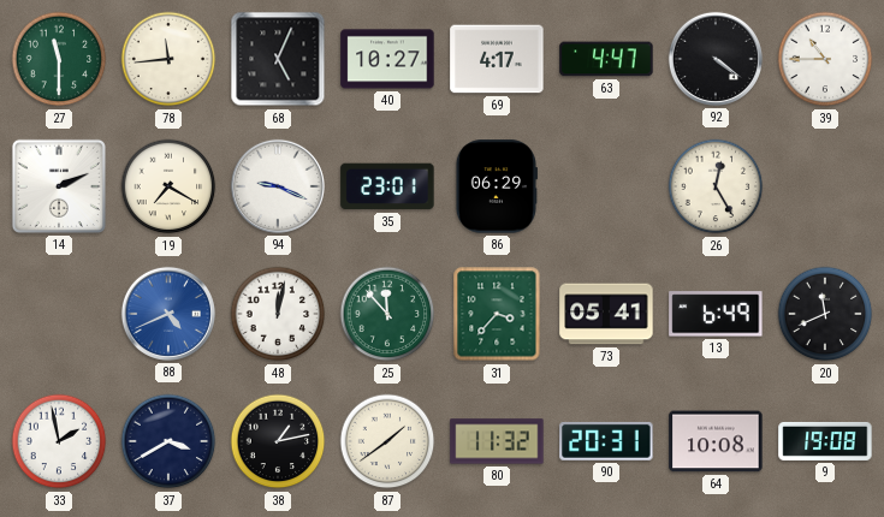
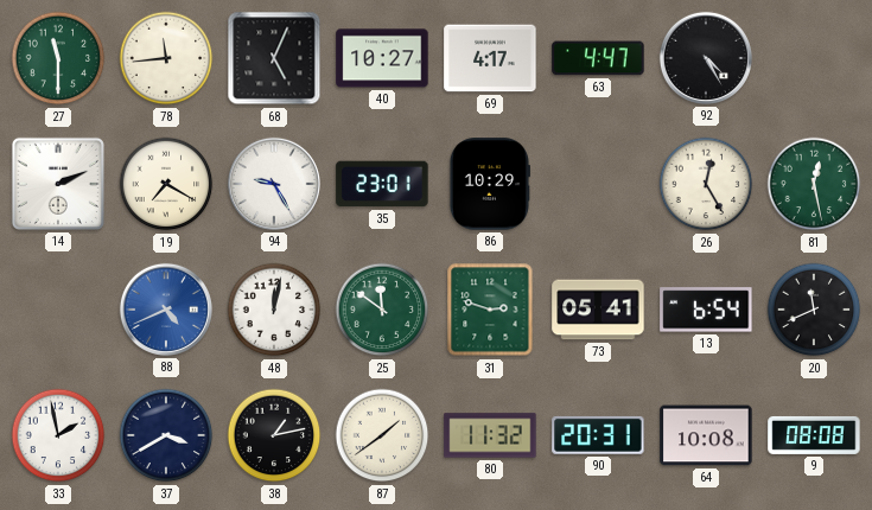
92: 4:21 -> 4:25
39: 10:45 -> none
94: 9:19 -> 9:25
86: 06:29 -> 10:29
81: none -> 12:28
25: 11:53 -> 11:51
31: 3:37 -> 2:48
13: 6:49 -> 6:54
9: 19:08 -> 08:08
